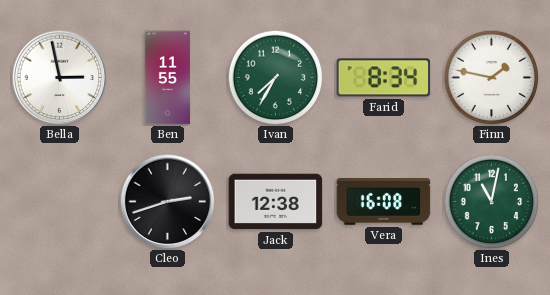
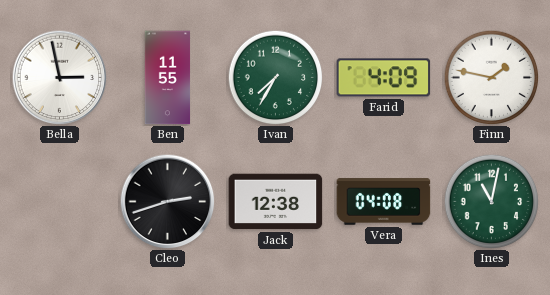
Farid: 8:34 -> 4:09
Vera: 16:08 -> 04:08
